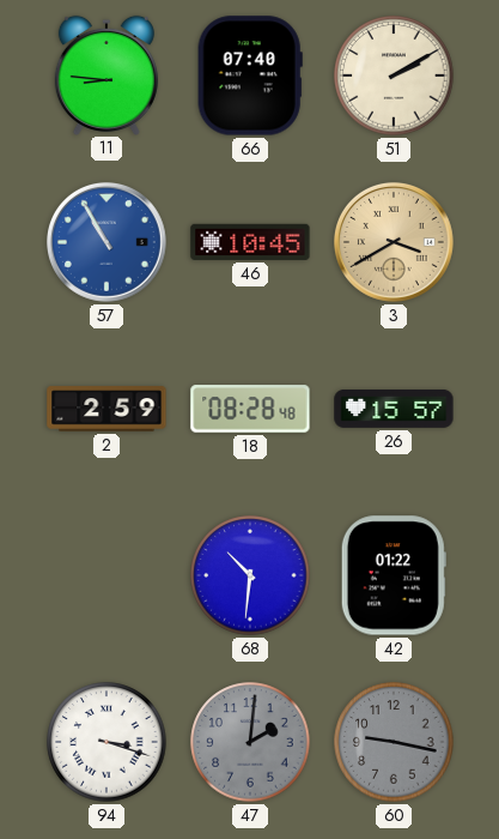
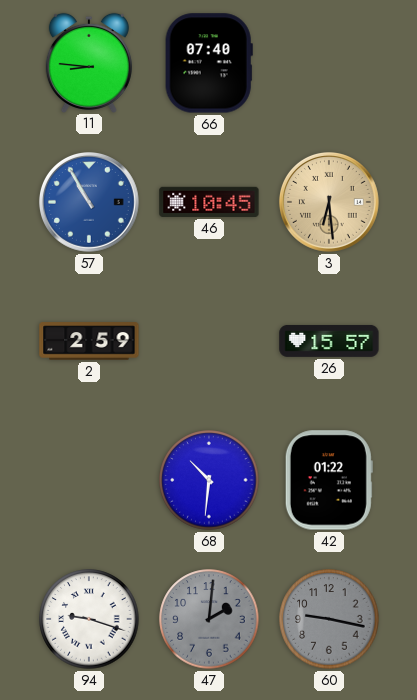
51: 2:10 -> none
3: 3:40 -> 6:29
18: 08:28 -> none
94: 3:18 -> 9:18
